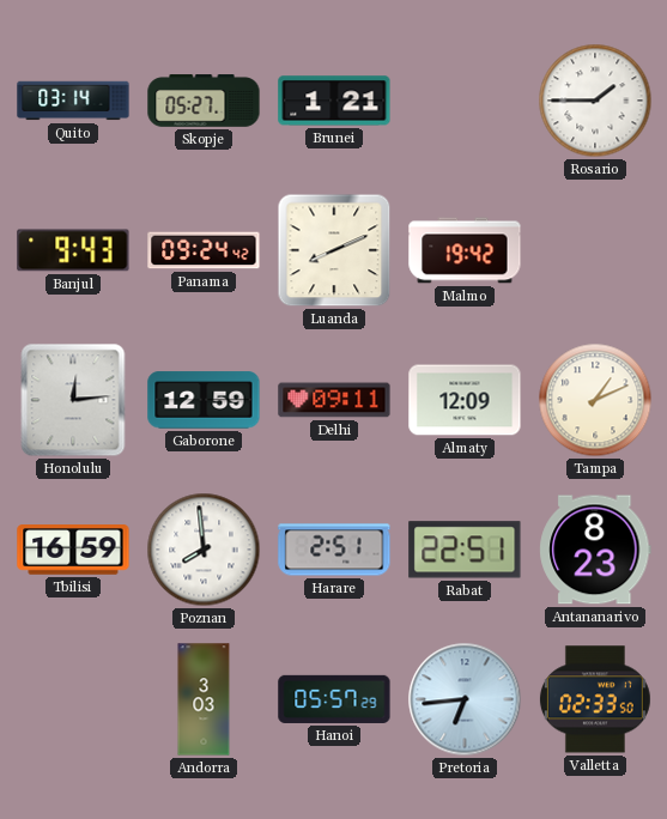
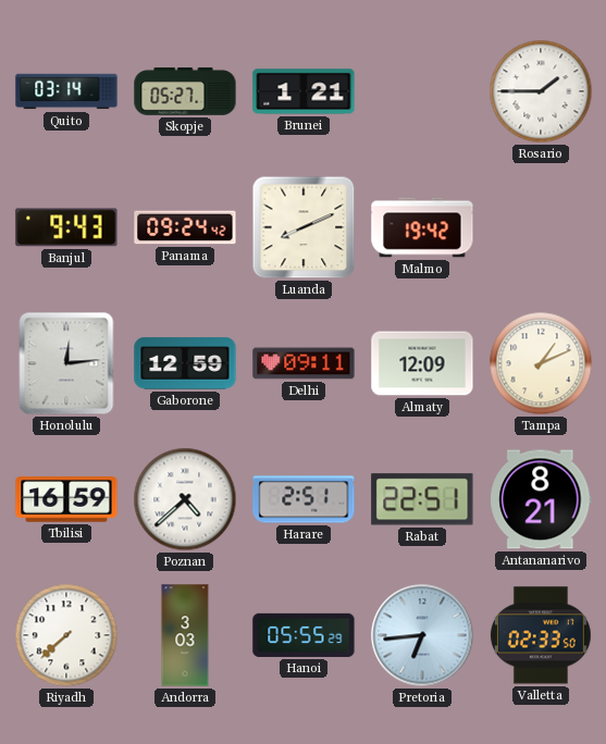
Poznan: 7:59 -> 4:38
Antananarivo: 8:23 -> 8:21
Riyadh: none -> 7:38
Hanoi: 05:57 -> 05:55
